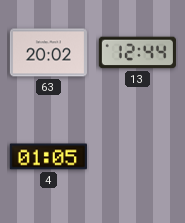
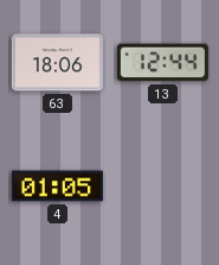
63: 20:02 -> 18:06
